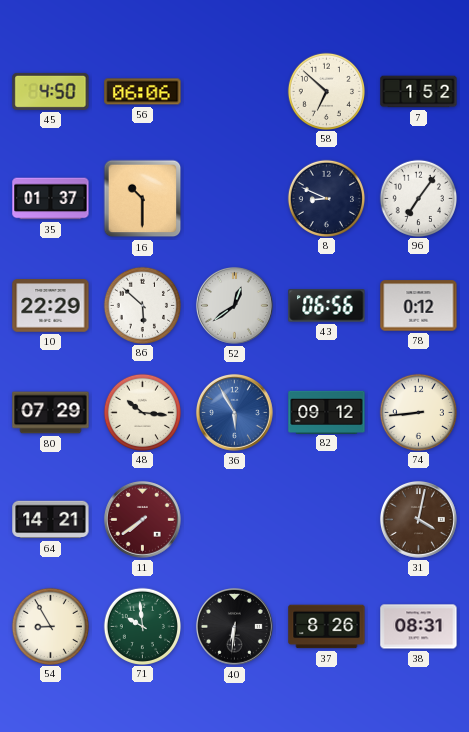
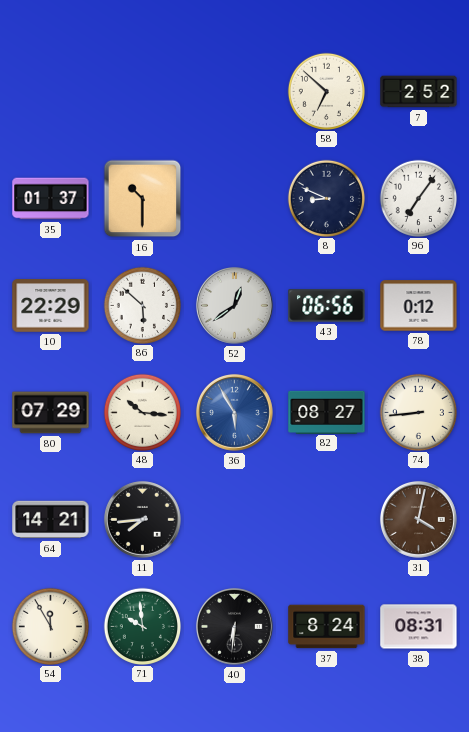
45: 4:50 -> none
56: 06:06 -> none
7: 1:52 -> 2:52
82: 09:12 -> 08:27
11: 7:39 -> 7:44
11 dial: burgundy -> black
54: 8:55 -> 11:55
37: 8:26 -> 8:24
